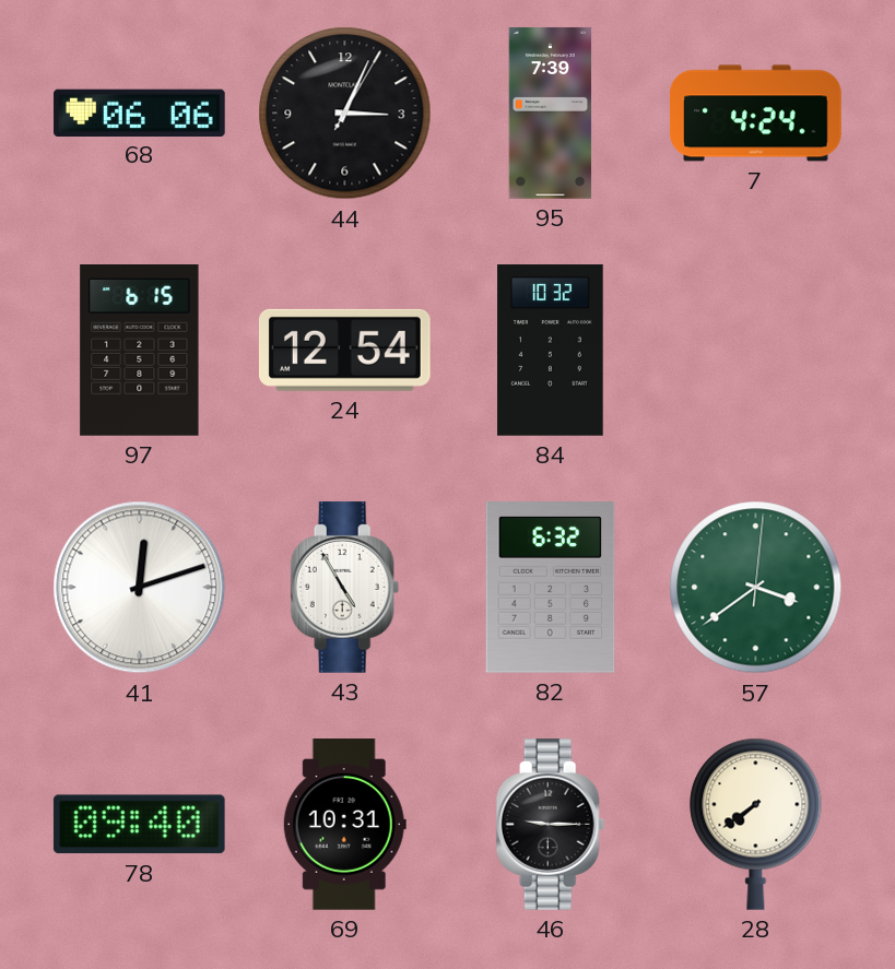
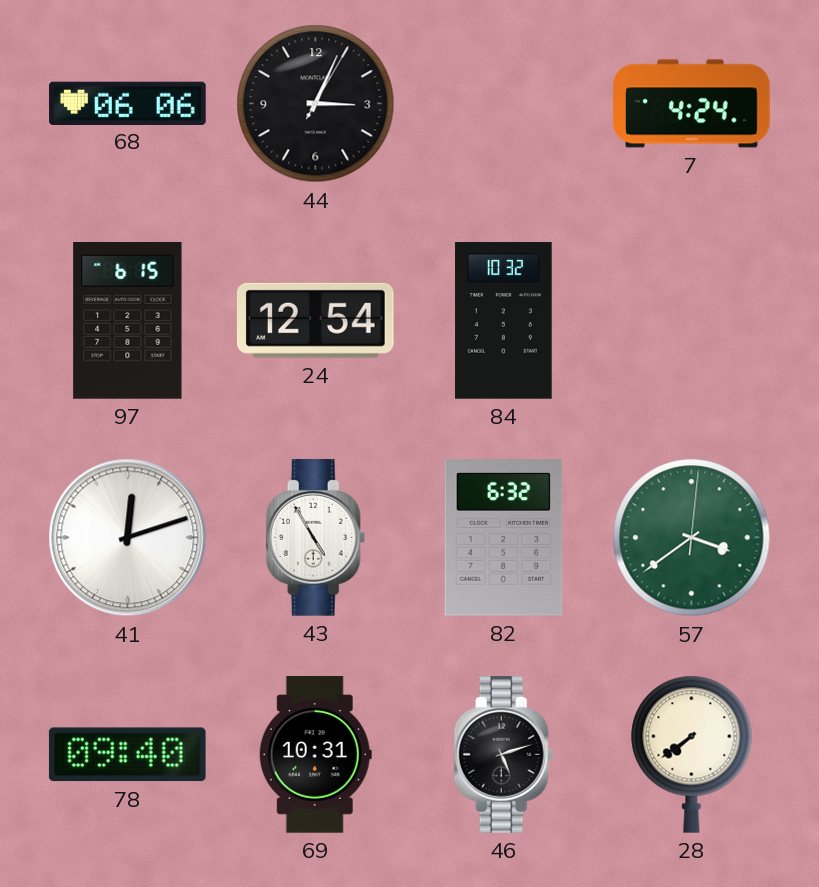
95: 7:39 -> none
46: 9:15 -> 5:12
